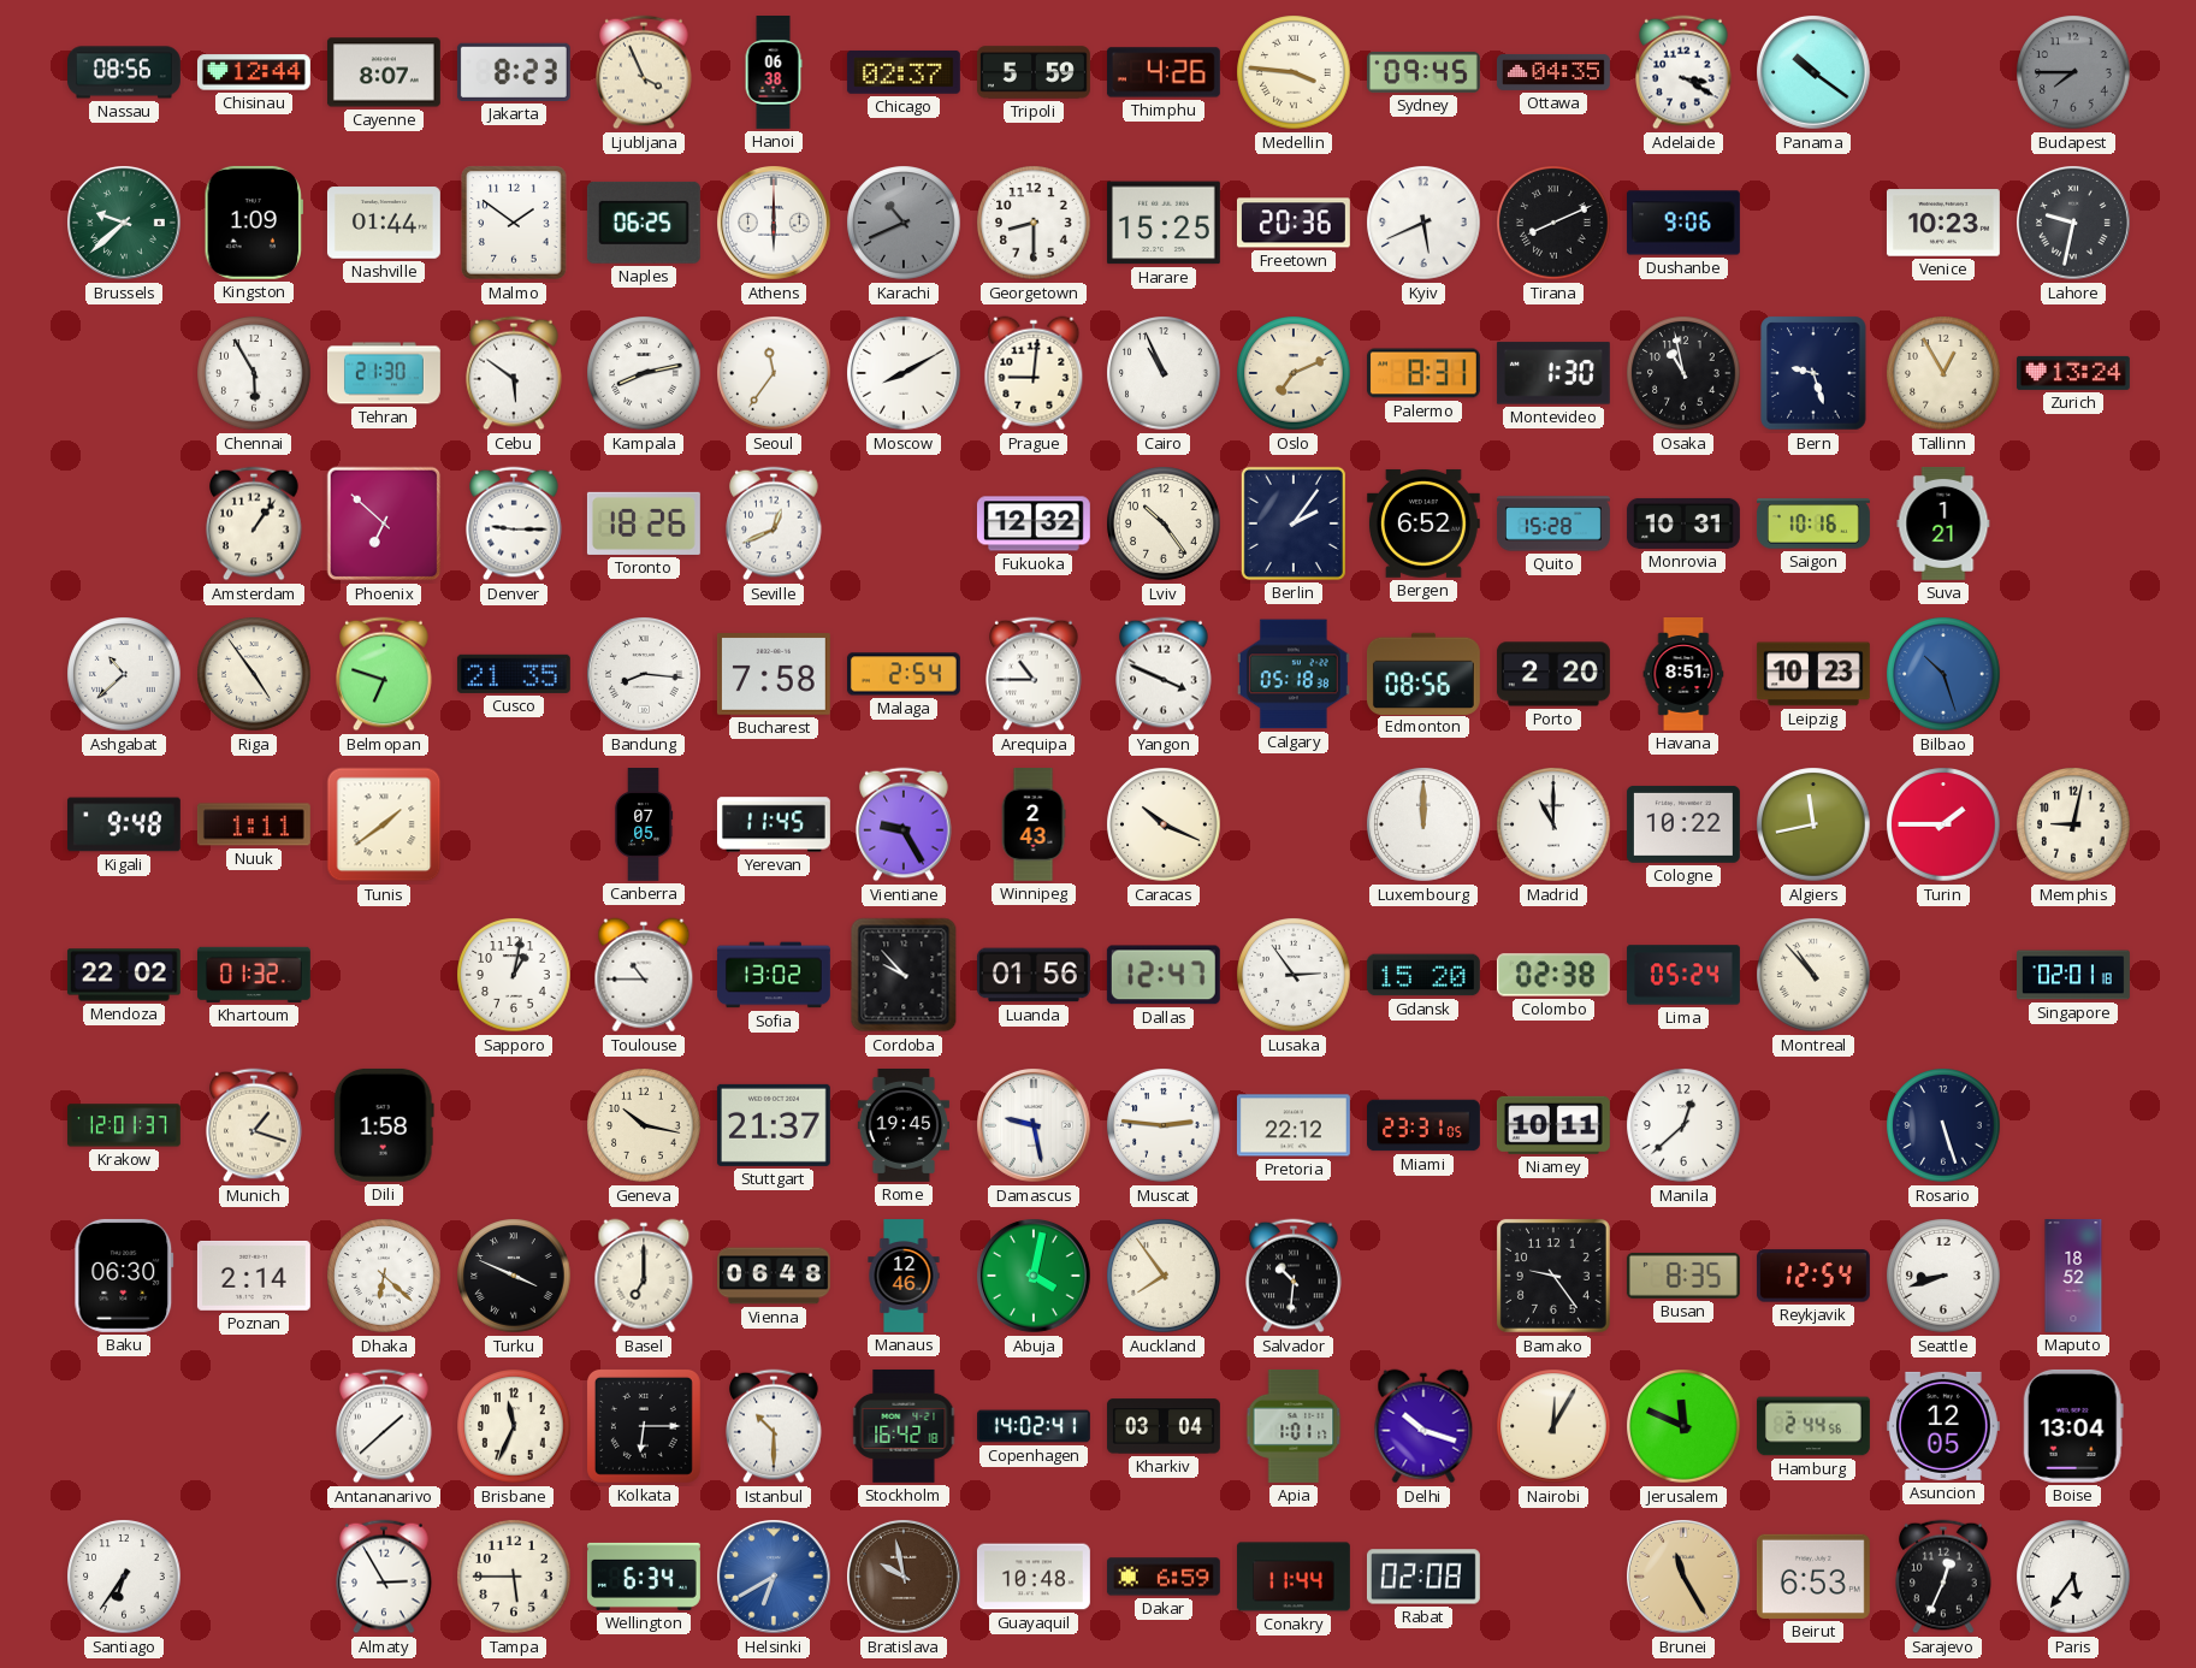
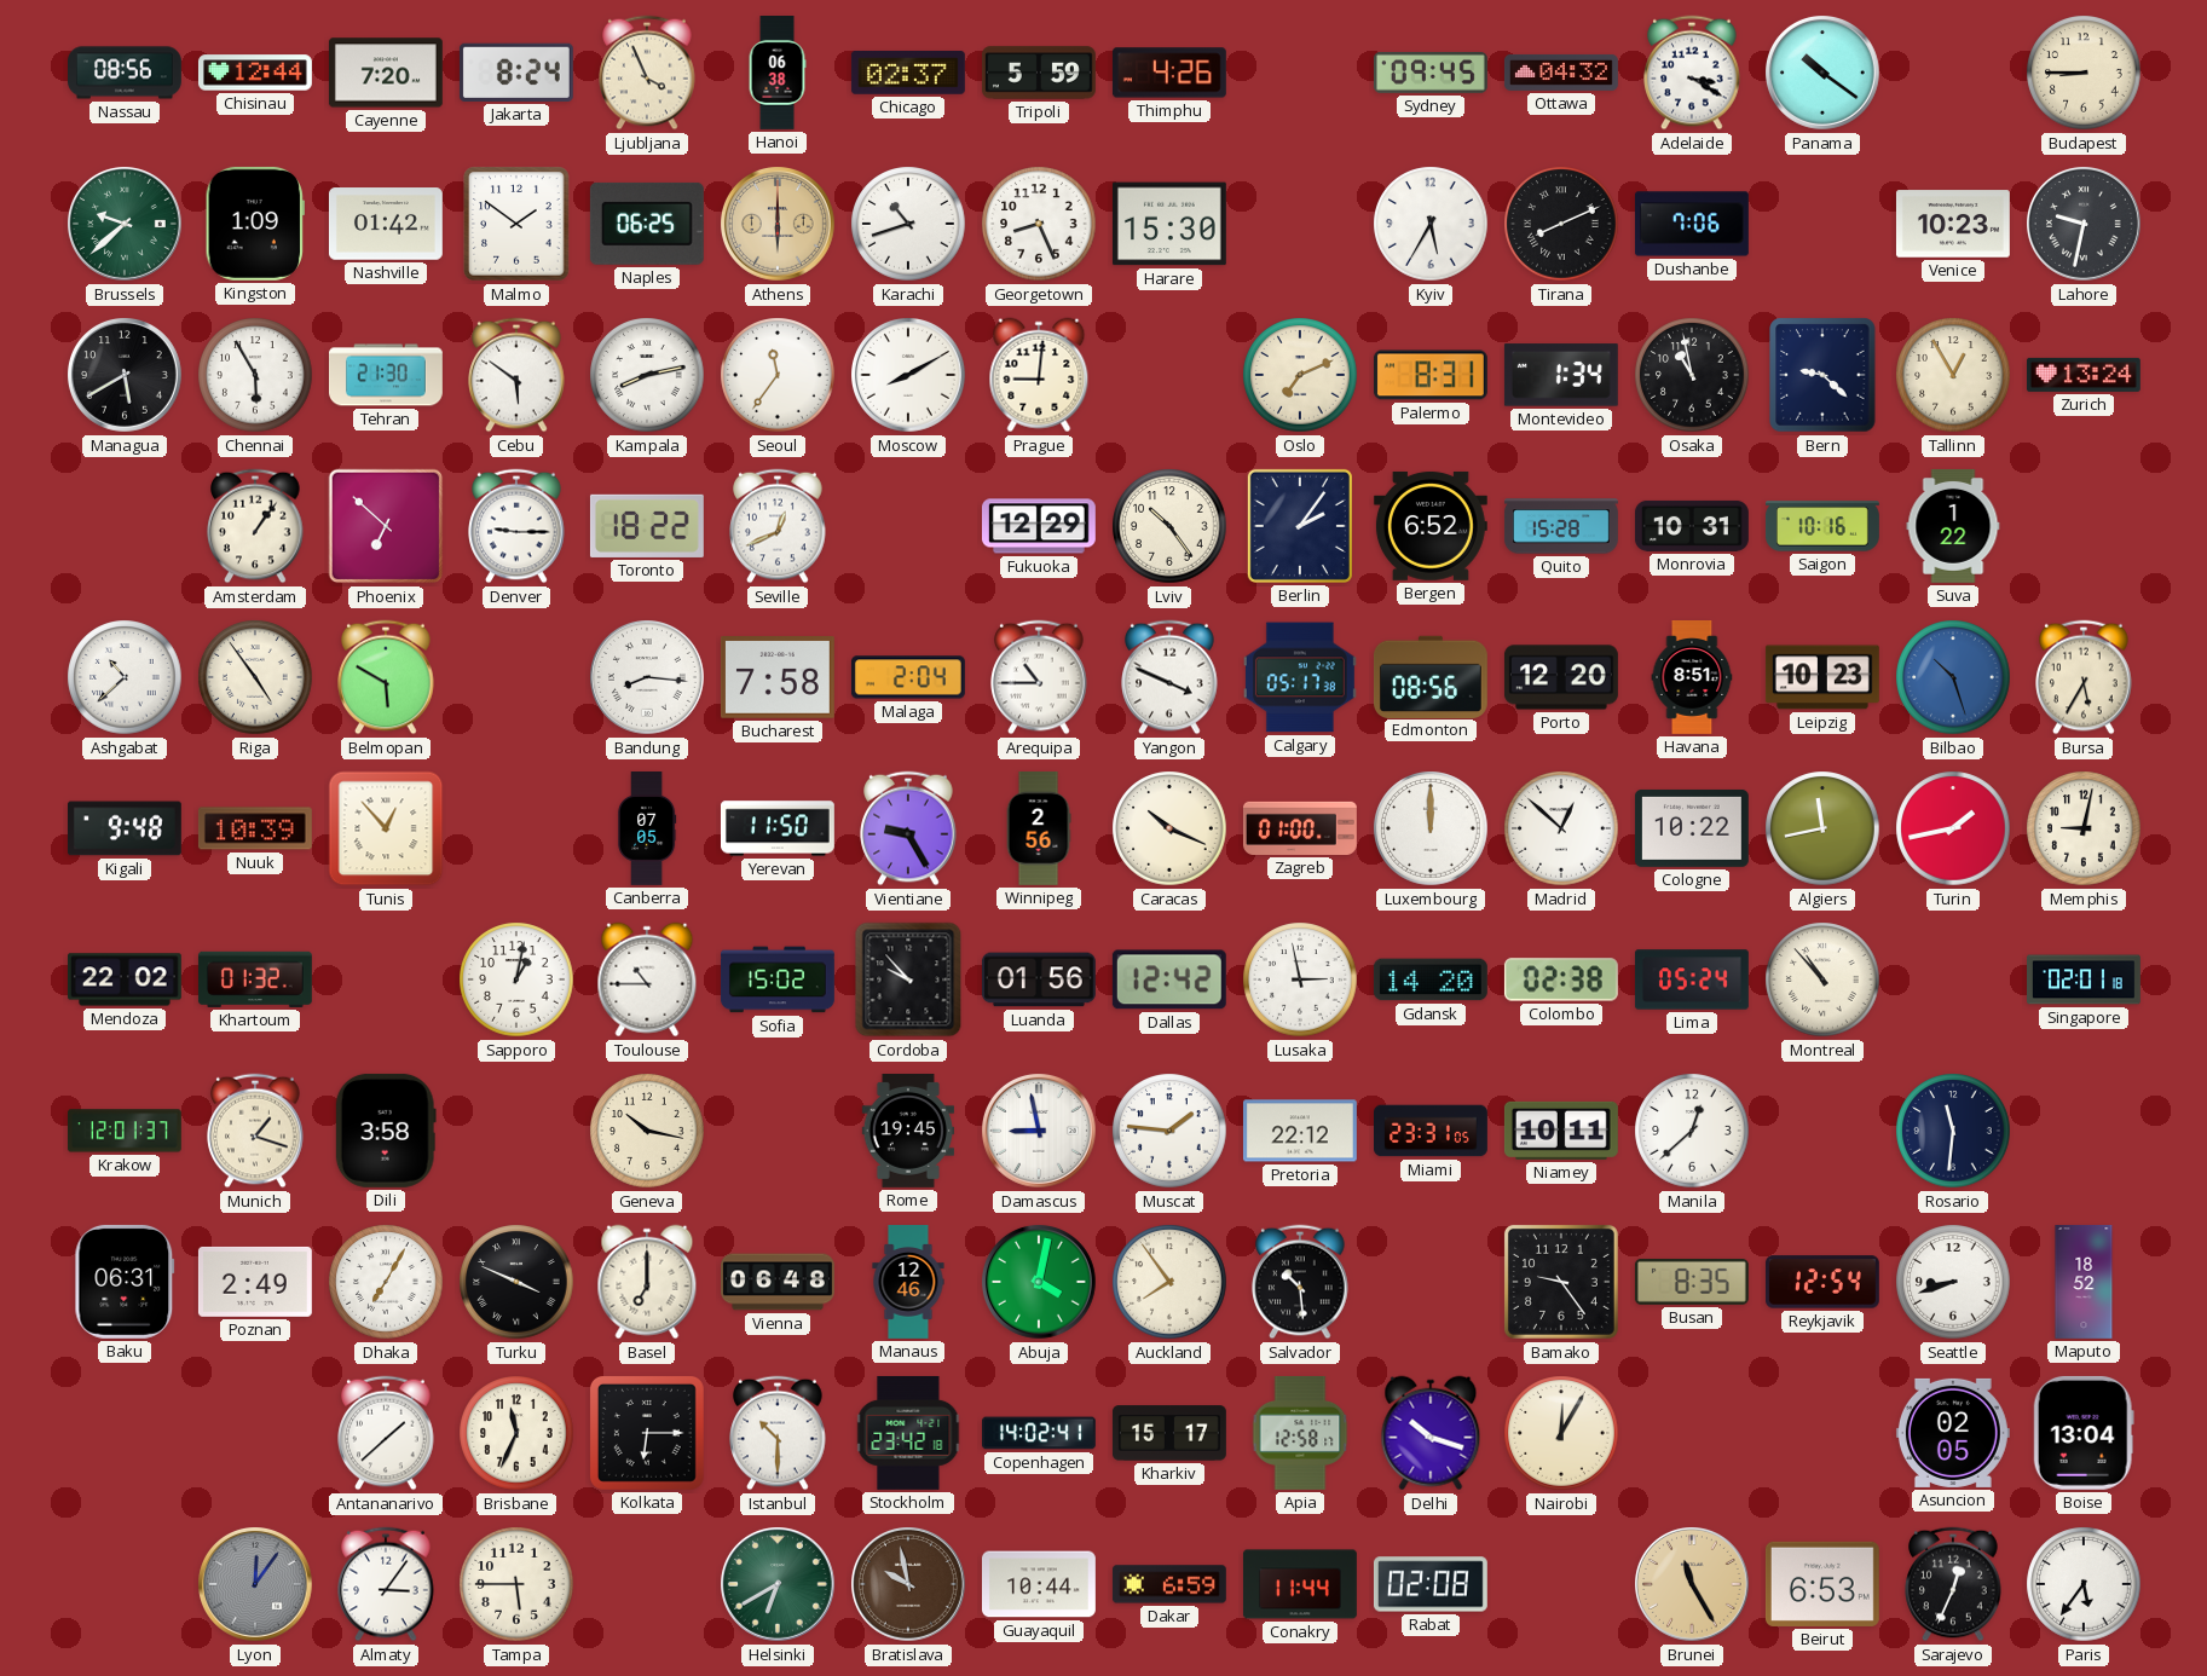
Cayenne: 8:07 -> 7:20
Jakarta: 8:23 -> 8:24
Medellin: 3:46 -> none
Ottawa: 04:35 -> 04:32
Budapest: 7:45 -> 8:45
Budapest dial: grey -> cream
Nashville: 01:44 -> 01:42
Athens dial: white -> champagne
Karachi: 10:41 -> 10:42
Karachi dial: grey -> white
Georgetown: 8:30 -> 8:26
Harare: 15:25 -> 15:30
Freetown: 20:36 -> none
Kyiv: 5:41 -> 5:35
Dushanbe: 9:06 -> 7:06
Managua: none -> 5:40
Cairo: 10:56 -> none
Montevideo: 1:30 -> 1:34
Bern: 9:27 -> 9:22
Toronto: 18:26 -> 18:22
Fukuoka: 12:32 -> 12:29
Suva: 1:21 -> 1:22
Belmopan: 6:48 -> 5:50
Cusco: 21:35 -> none
Malaga: 2:54 -> 2:04
Calgary: 05:18 -> 05:17
Porto: 2:20 -> 12:20
Bursa: none -> 5:35
Nuuk: 1:11 -> 10:39
Tunis: 1:39 -> 12:53
Yerevan: 11:45 -> 11:50
Winnipeg: 2:43 -> 2:56
Zagreb: none -> 01:00
Madrid: 11:00 -> 12:52
Turin: 1:45 -> 1:43
Sofia: 13:02 -> 15:02
Dallas: 12:47 -> 12:42
Lusaka: 2:54 -> 2:58
Gdansk: 15:20 -> 14:20
Dili: 1:58 -> 3:58
Stuttgart: 21:37 -> none
Damascus: 9:28 -> 8:58
Muscat: 2:46 -> 1:46
Rosario: 5:27 -> 11:31
Baku: 06:30 -> 06:31
Poznan: 2:14 -> 2:49
Dhaka: 6:22 -> 7:05
Salvador: 10:31 -> 10:29
Stockholm: 16:42 -> 23:42
Kharkiv: 03:04 -> 15:17
Apia: 1:01 -> 12:58
Jerusalem: 11:49 -> none
Hamburg: 2:44 -> none
Asuncion: 12:05 -> 02:05
Santiago: 6:36 -> none
Lyon: none -> 12:06
Almaty: 2:55 -> 3:06
Wellington: 6:34 -> none
Helsinki dial: blue -> green
Guayaquil: 10:48 -> 10:44
